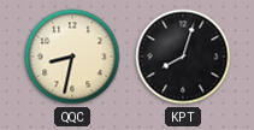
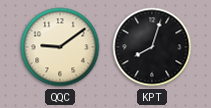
QQC: 8:32 -> 9:09
